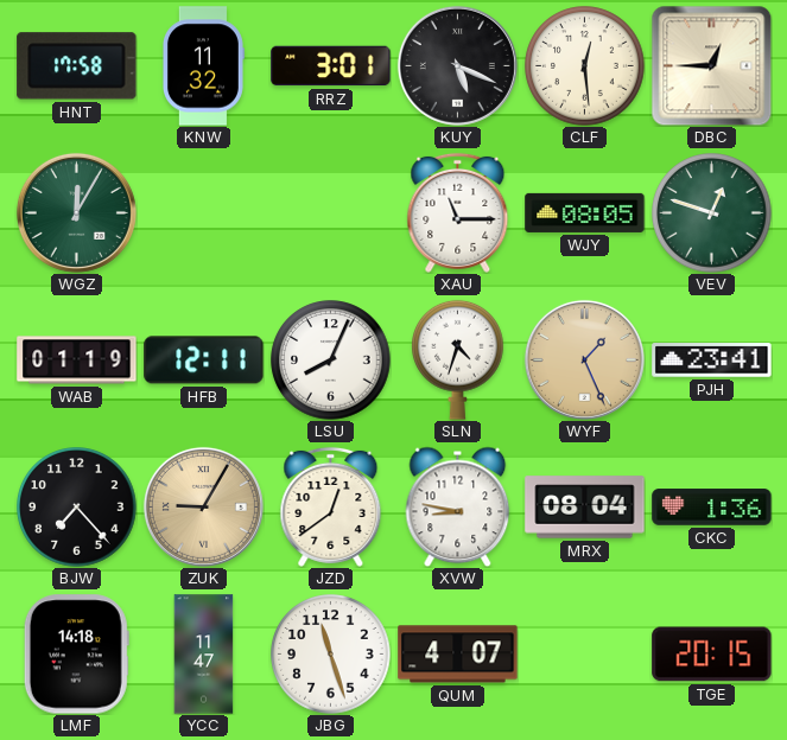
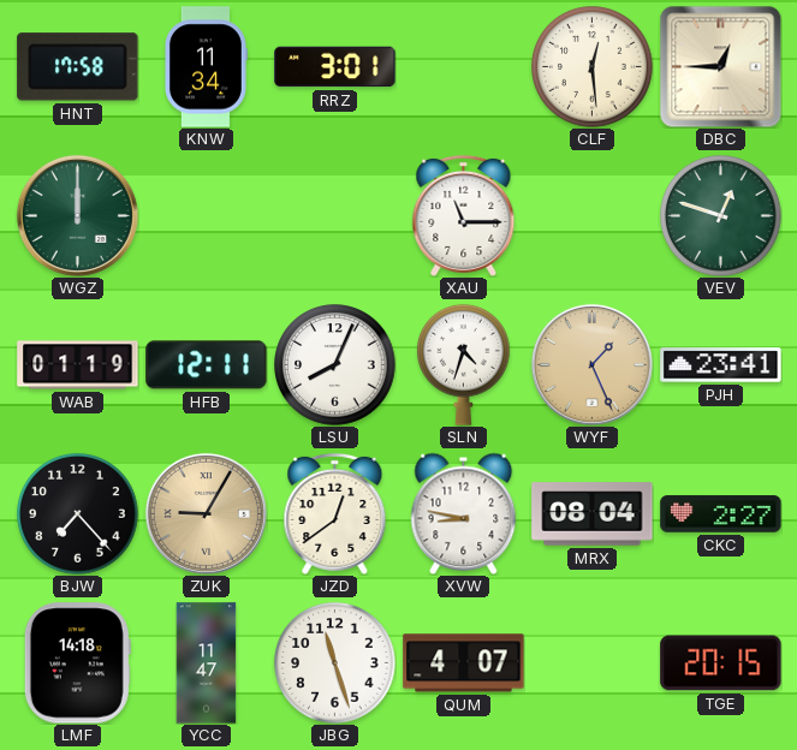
KNW: 11:32 -> 11:34
KUY: 5:19 -> none
WGZ: 12:05 -> 12:00
WJY: 08:05 -> none
CKC: 1:36 -> 2:27
